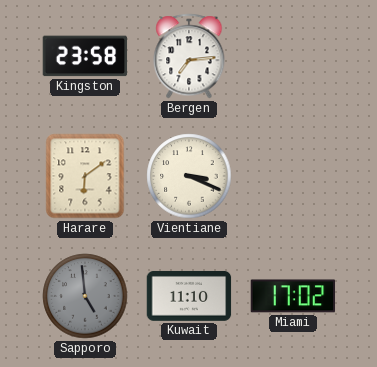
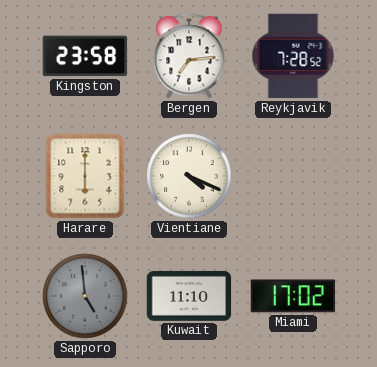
Reykjavik: none -> 7:28
Harare: 6:09 -> 6:00
Vientiane: 3:19 -> 4:19
